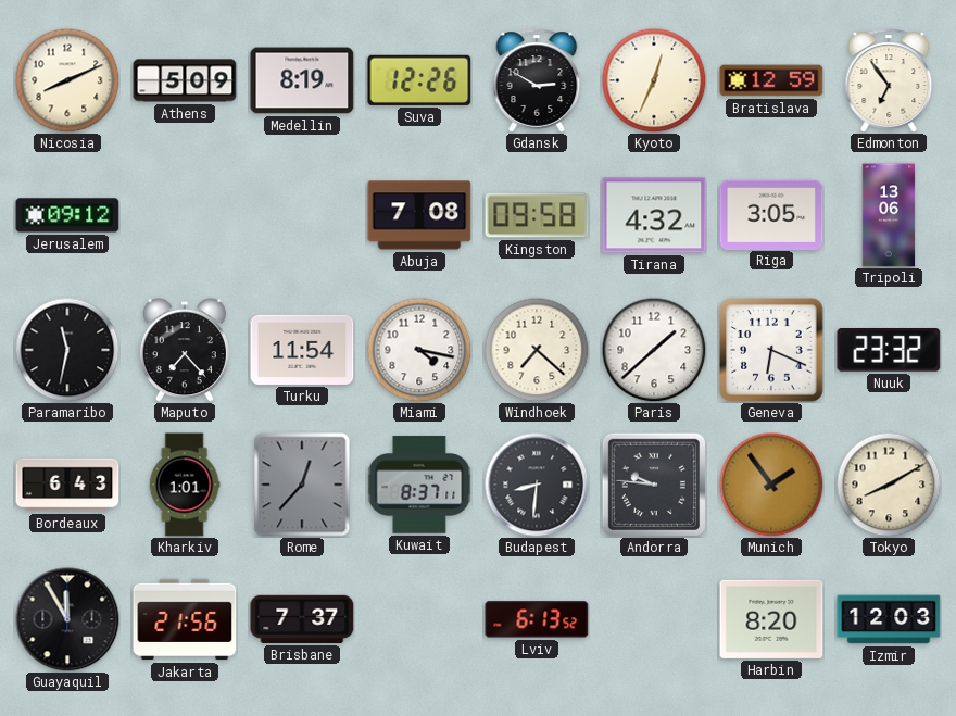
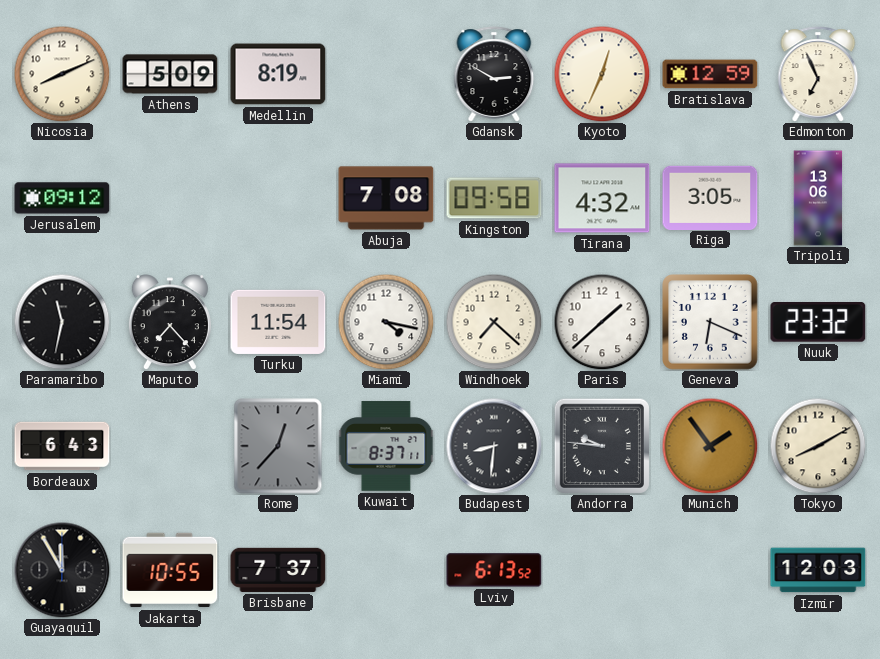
Suva: 12:26 -> none
Edmonton: 6:54 -> 6:56
Kharkiv: 1:01 -> none
Jakarta: 21:56 -> 10:55
Harbin: 8:20 -> none
